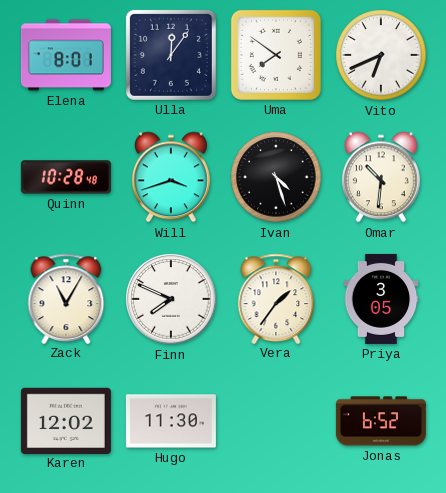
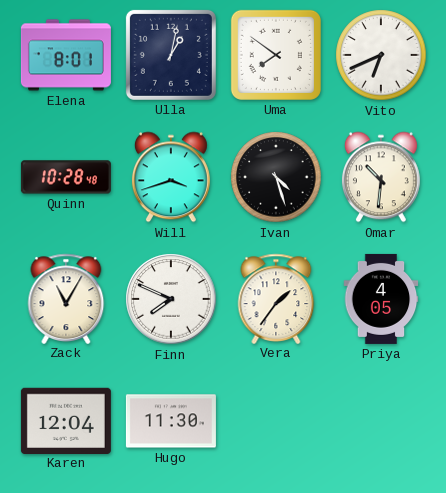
Ulla: 12:06 -> 1:02
Priya: 3:05 -> 4:05
Karen: 12:02 -> 12:04
Jonas: 6:52 -> none
